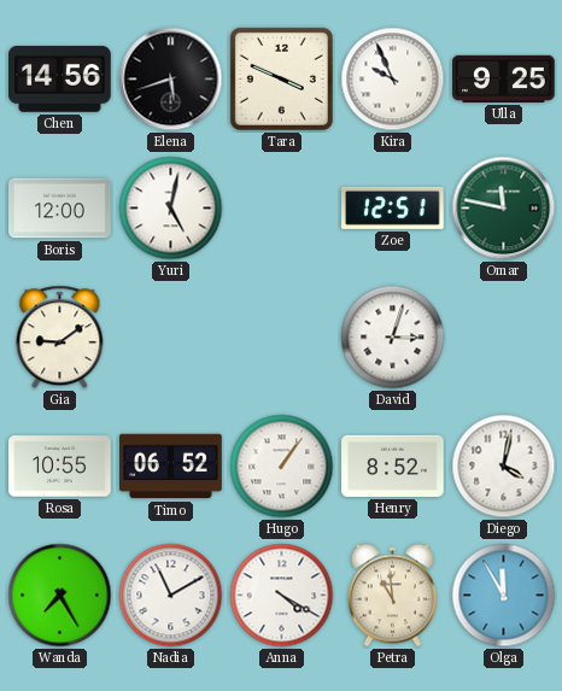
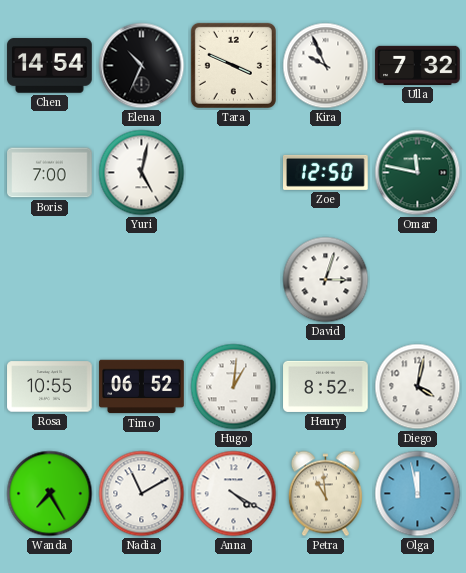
Chen: 14:56 -> 14:54
Elena: 5:42 -> 10:34
Ulla: 9:25 -> 7:32
Boris: 12:00 -> 7:00
Zoe: 12:51 -> 12:50
Gia: 9:09 -> none
Hugo: 1:06 -> 1:01
Olga: 11:55 -> 11:58
